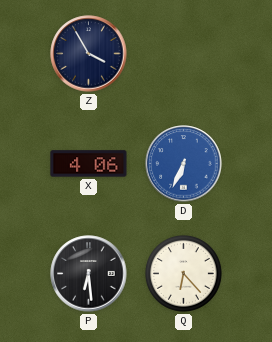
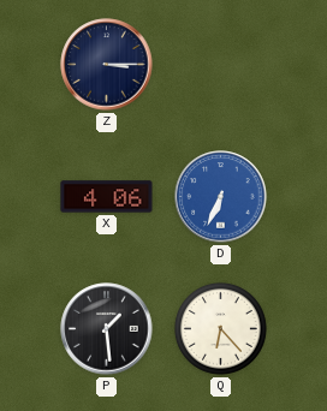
Z: 3:55 -> 3:15
P: 6:29 -> 1:29
